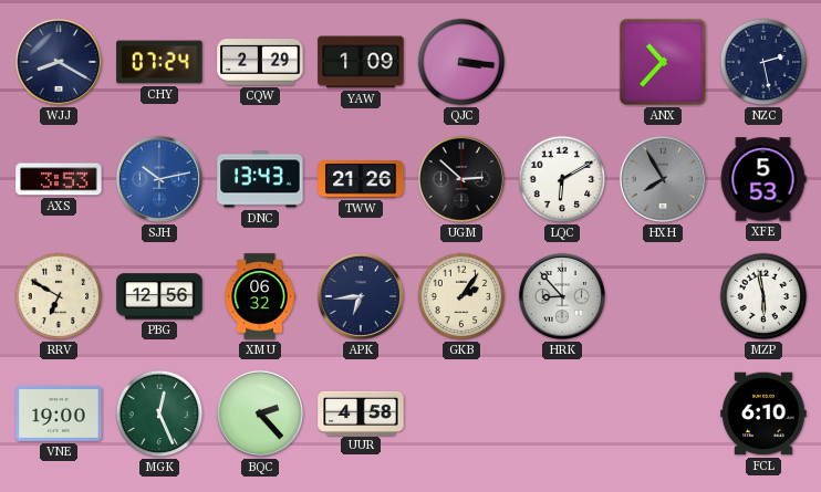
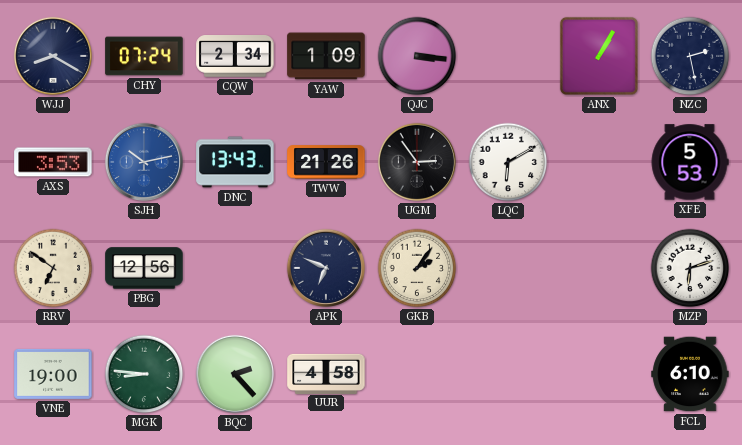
CQW: 2:29 -> 2:34
ANX: 10:37 -> 1:05
UGM: 2:52 -> 2:54
HXH: 7:55 -> none
RRV: 6:50 -> 6:51
XMU: 06:32 -> none
APK: 6:44 -> 6:49
HRK: 8:53 -> none
MZP: 5:58 -> 6:12
MGK: 12:26 -> 8:46
